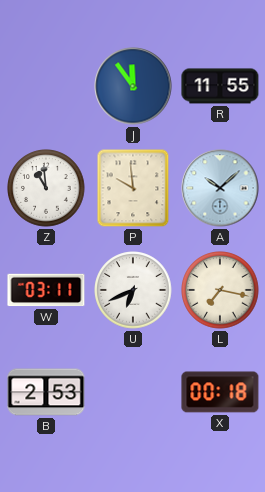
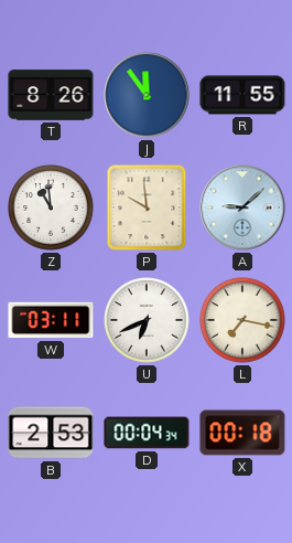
T: none -> 8:26
A: 10:08 -> 9:08
D: none -> 00:04
